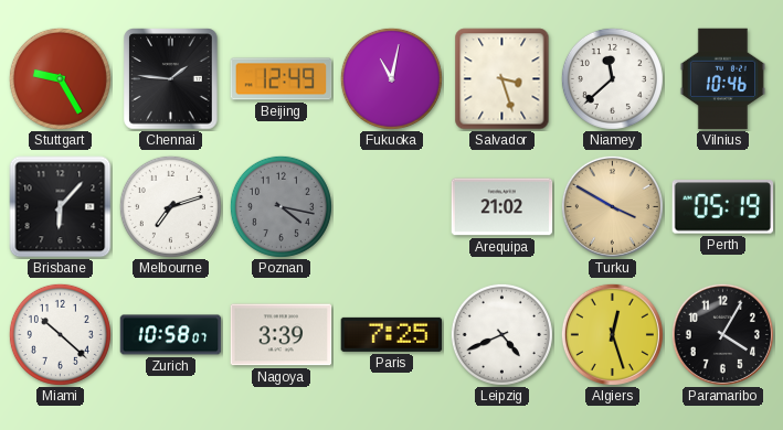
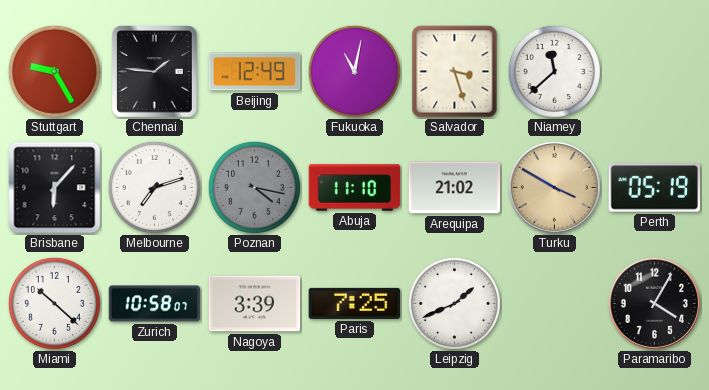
Vilnius: 10:46 -> none
Abuja: none -> 11:10
Leipzig: 4:41 -> 1:41
Algiers: 12:27 -> none
